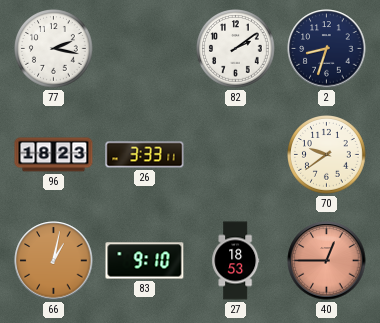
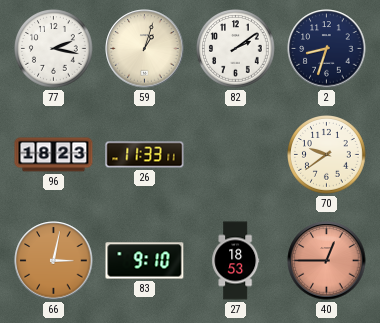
59: none -> 1:03
26: 3:33 -> 11:33
66: 1:02 -> 3:02
